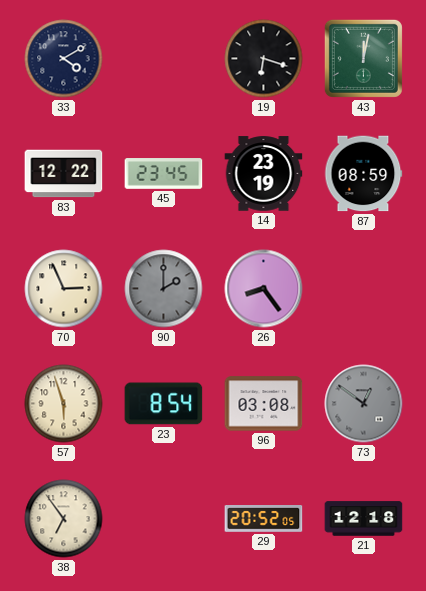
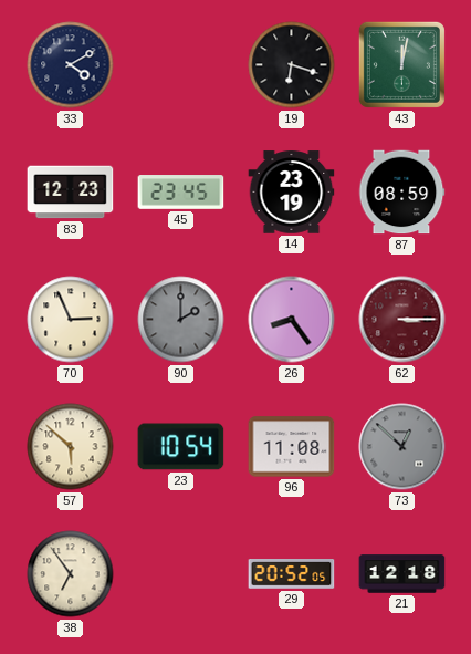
83: 12:22 -> 12:23
62: none -> 3:15
57: 5:57 -> 5:52
23: 8:54 -> 10:54
96: 03:08 -> 11:08
73: 12:51 -> 12:52
